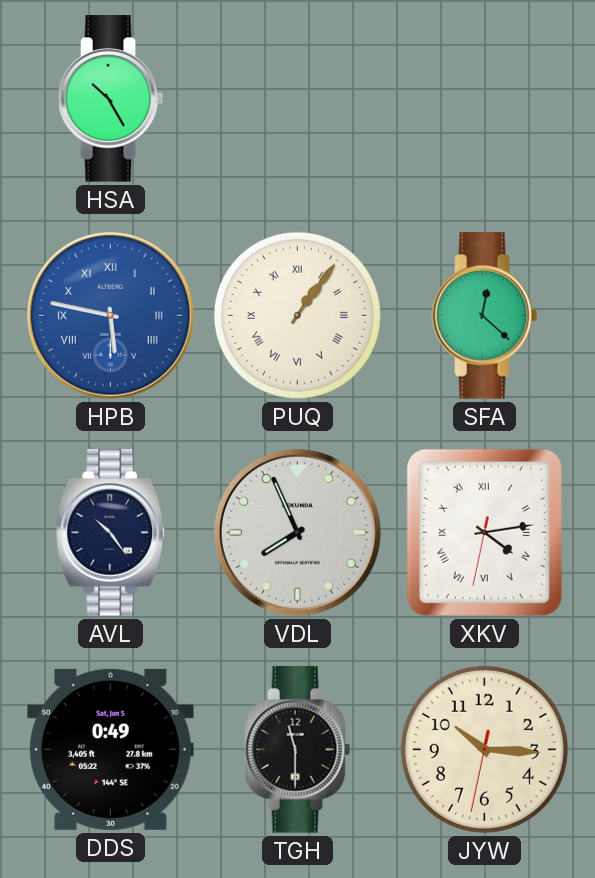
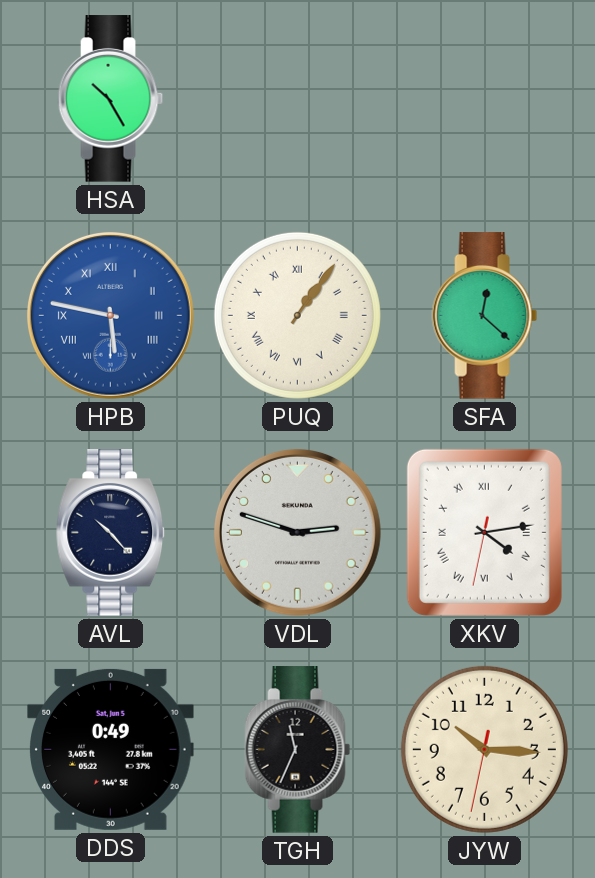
AVL: 10:24 -> 10:23
VDL: 7:56 -> 2:48
TGH: 11:30 -> 11:34
